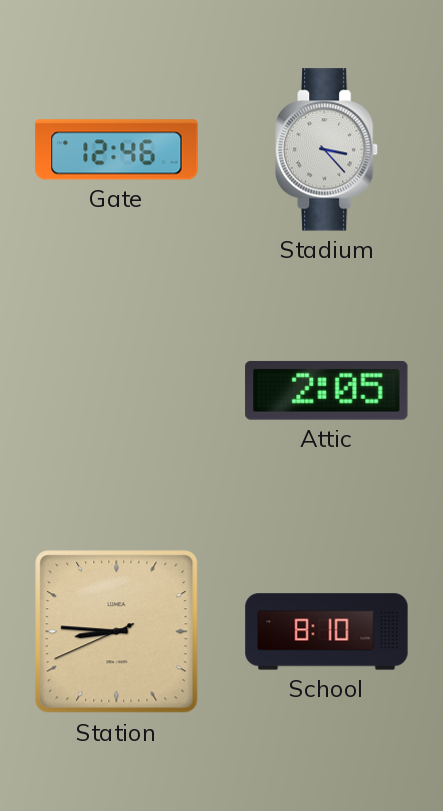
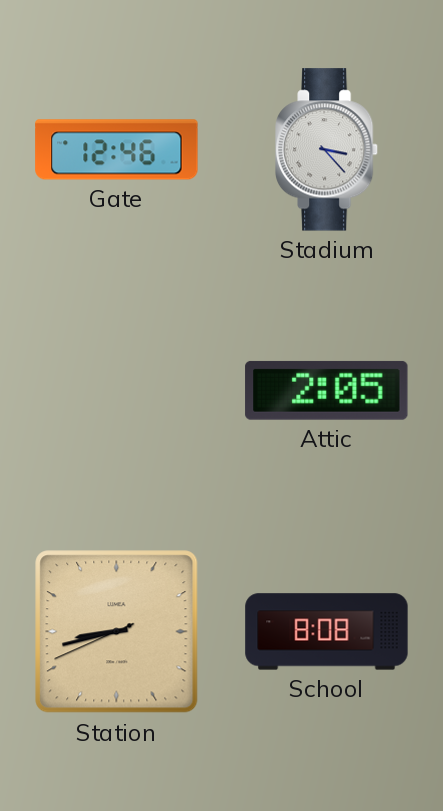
Station: 8:45 -> 8:42
School: 8:10 -> 8:08
